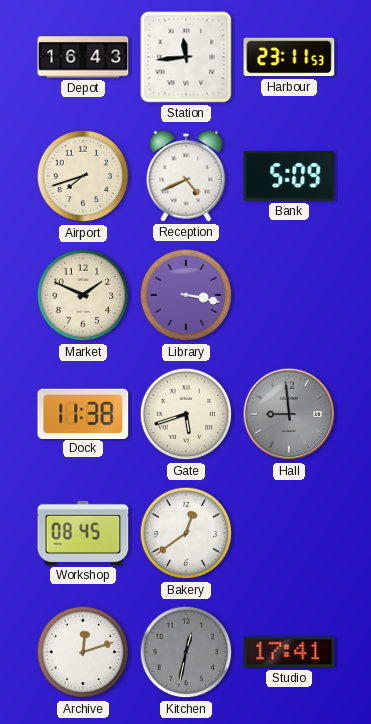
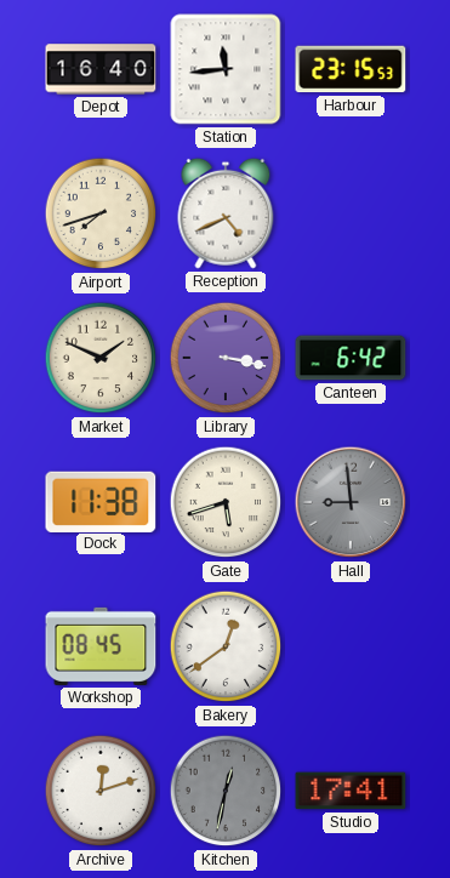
Depot: 16:43 -> 16:40
Harbour: 23:11 -> 23:15
Bank: 5:09 -> none
Canteen: none -> 6:42
